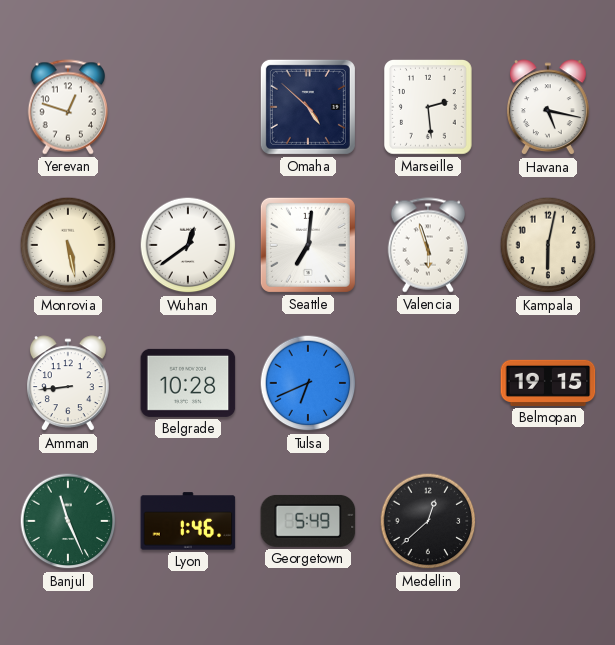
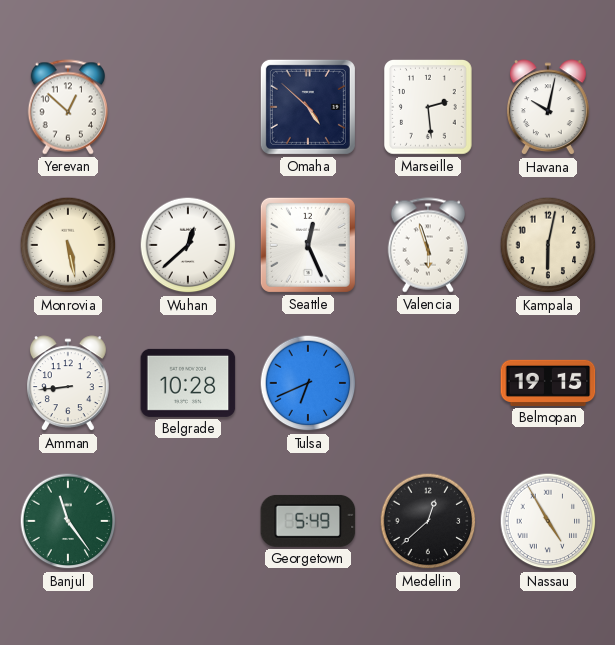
Yerevan: 12:48 -> 12:52
Havana: 5:17 -> 10:02
Wuhan: 12:39 -> 12:38
Seattle: 7:01 -> 12:26
Banjul: 11:26 -> 11:24
Lyon: 1:46 -> none
Nassau: none -> 4:55
